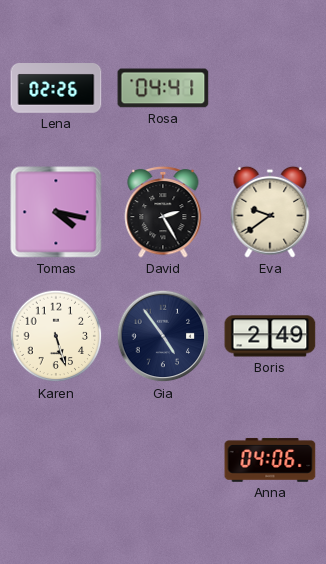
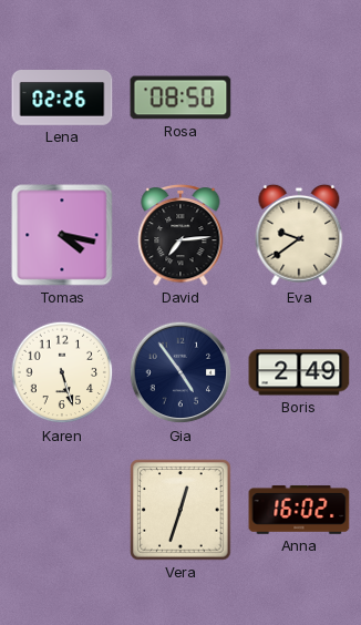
Rosa: 04:41 -> 08:50
David: 2:25 -> 7:14
Vera: none -> 12:33
Anna: 04:06 -> 16:02
